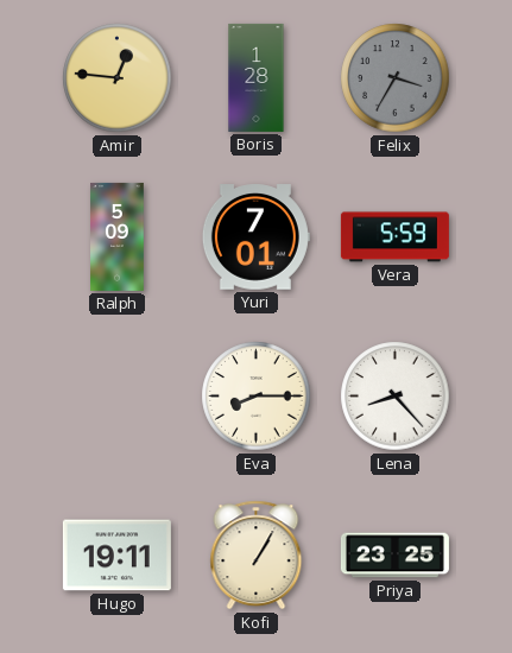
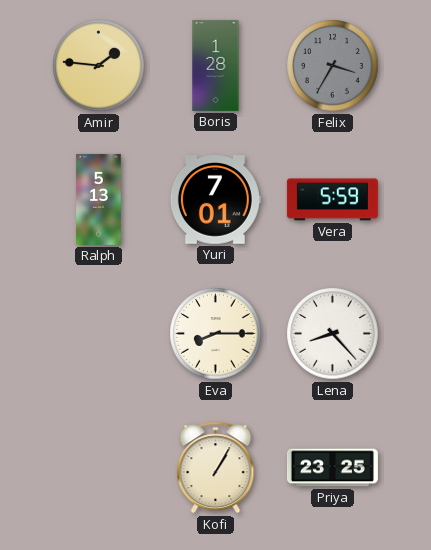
Amir: 12:46 -> 1:46
Ralph: 5:09 -> 5:13
Hugo: 19:11 -> none
